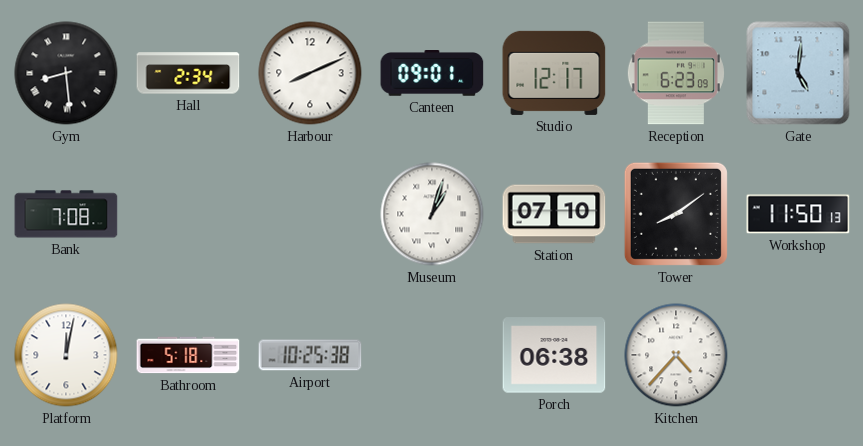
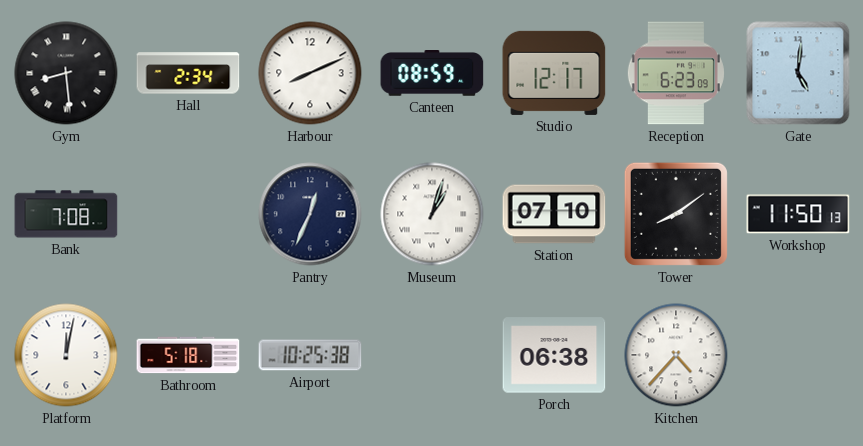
Canteen: 09:01 -> 08:59
Pantry: none -> 12:34
